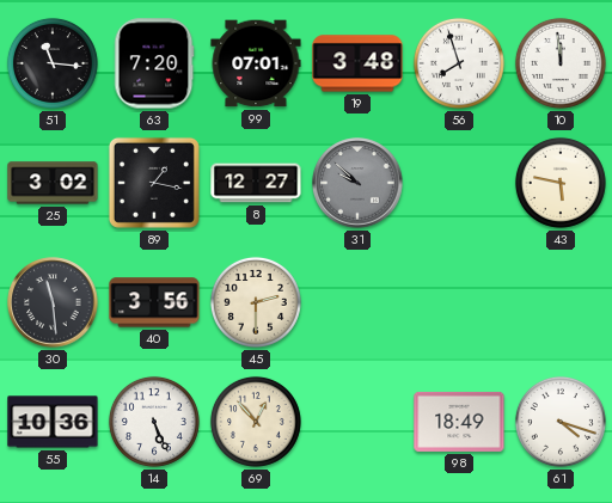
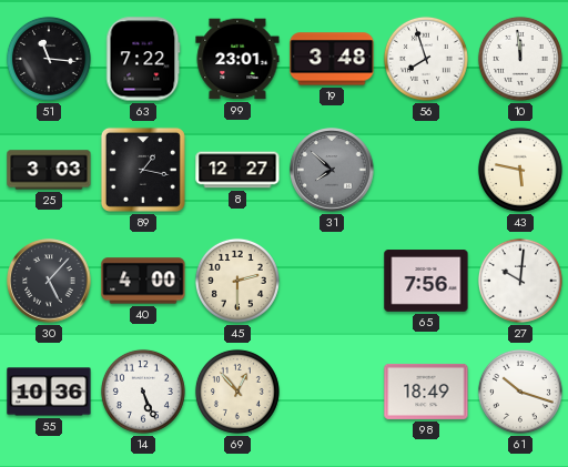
63: 7:20 -> 7:22
99: 07:01 -> 23:01
25: 3:02 -> 3:03
31: 9:52 -> 7:52
30: 11:29 -> 5:07
40: 3:56 -> 4:00
65: none -> 7:56
27: none -> 10:01
61: 4:18 -> 10:18
